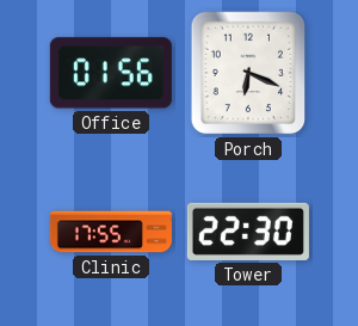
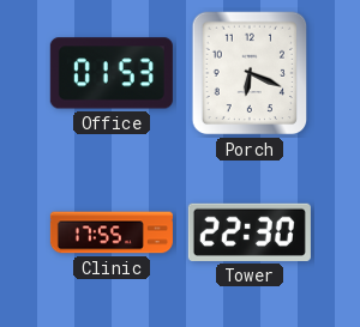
Office: 01:56 -> 01:53
